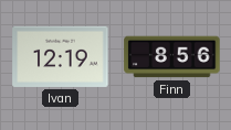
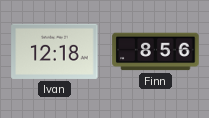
Ivan: 12:19 -> 12:18
